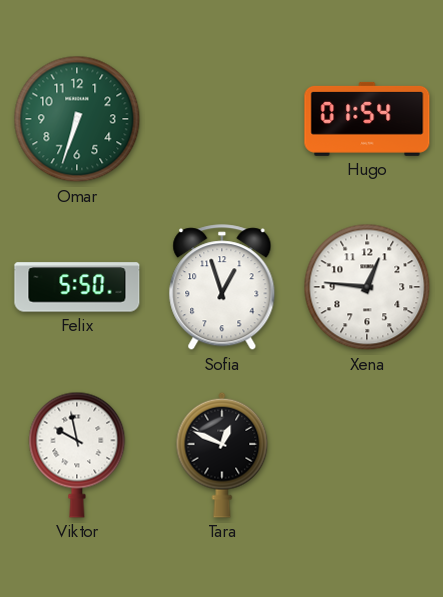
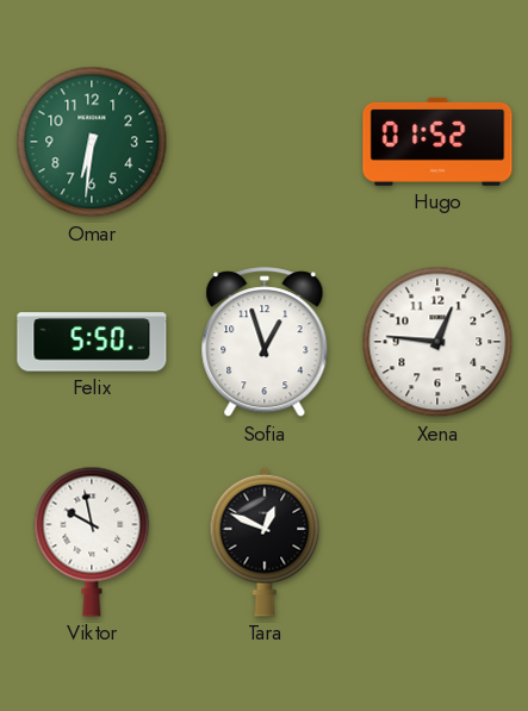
Omar: 6:33 -> 6:31
Hugo: 01:54 -> 01:52
